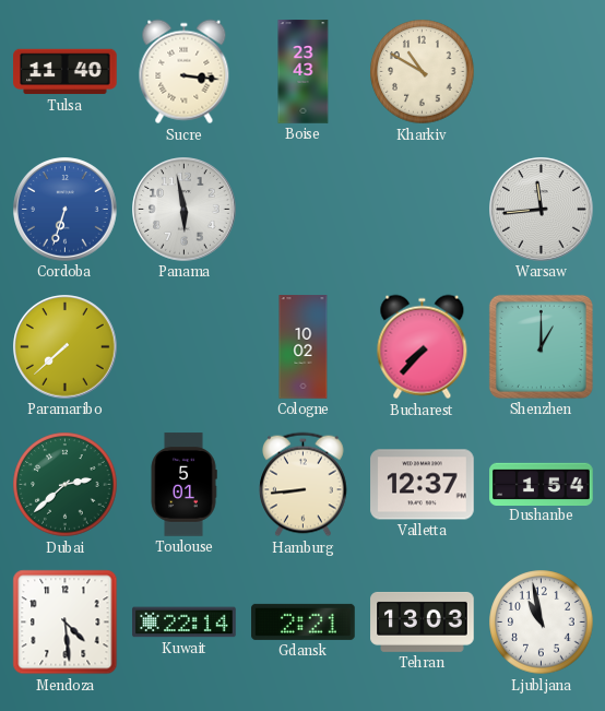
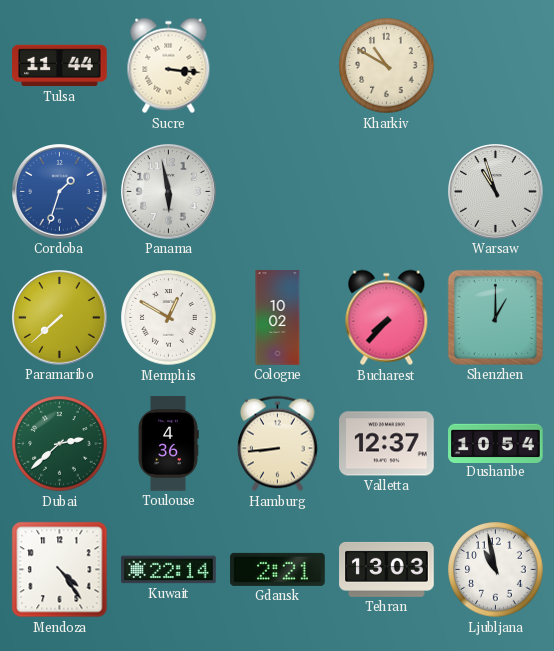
Tulsa: 11:40 -> 11:44
Boise: 23:43 -> none
Cordoba: 6:33 -> 1:33
Warsaw: 11:44 -> 10:57
Memphis: none -> 12:50
Toulouse: 5:01 -> 4:36
Dushanbe: 1:54 -> 10:54
Mendoza: 4:29 -> 4:24
